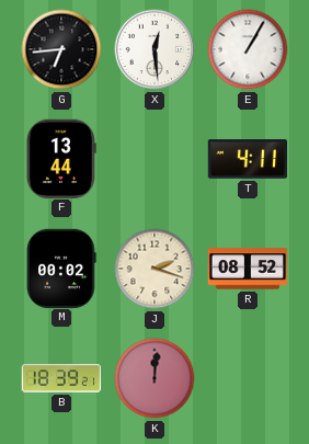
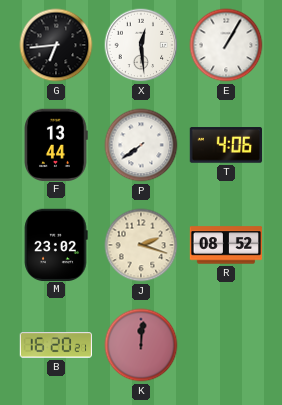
P: none -> 7:39
T: 4:11 -> 4:06
M: 00:02 -> 23:02
B: 18:39 -> 16:20
